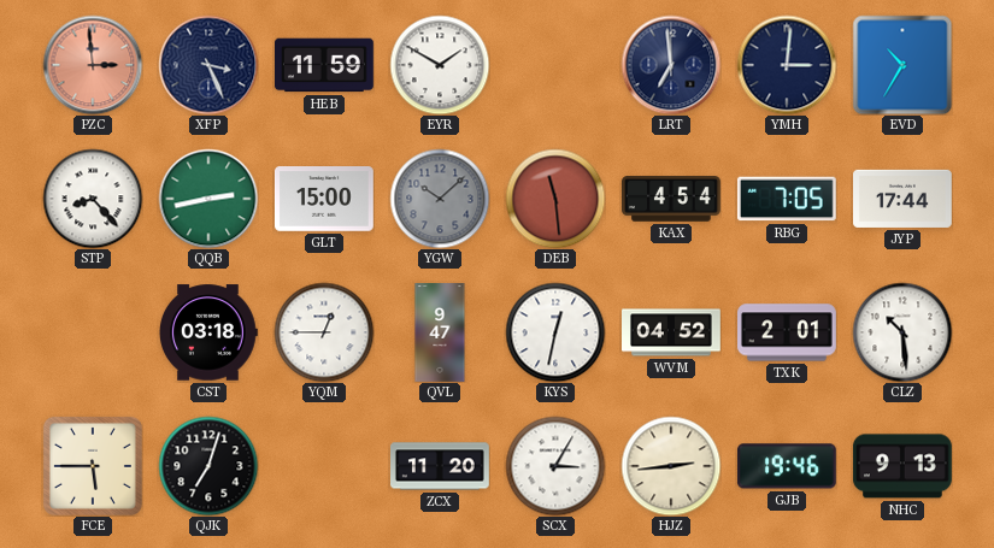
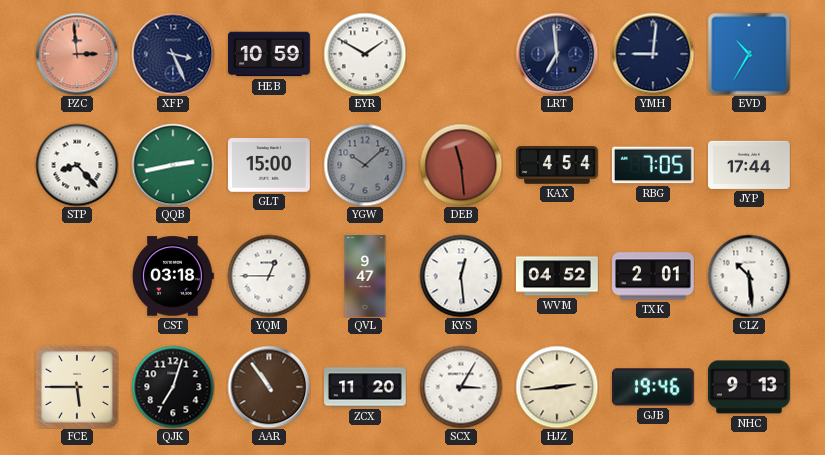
HEB: 11:59 -> 10:59
YMH: 3:01 -> 9:01
KYS: 12:32 -> 12:29
AAR: none -> 10:54
